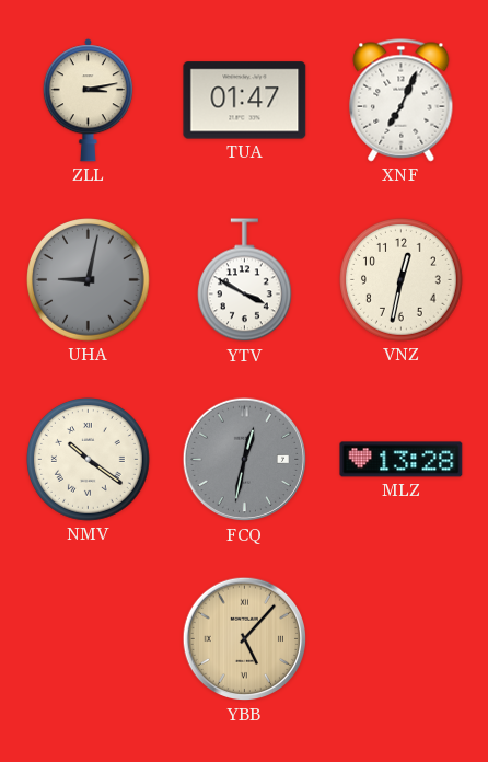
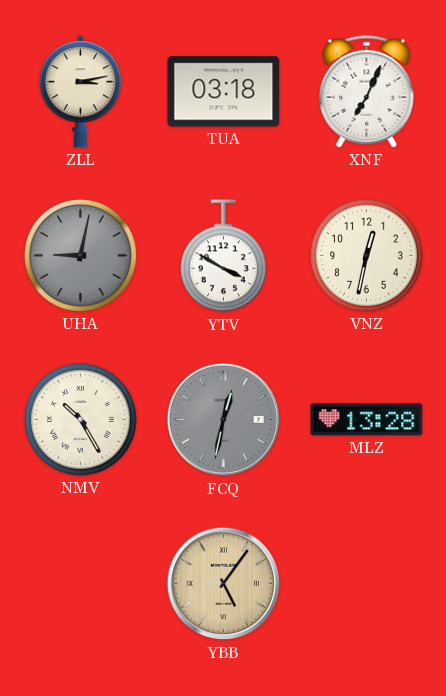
TUA: 01:47 -> 03:18
NMV: 10:21 -> 10:25
YBB: 5:07 -> 5:06
